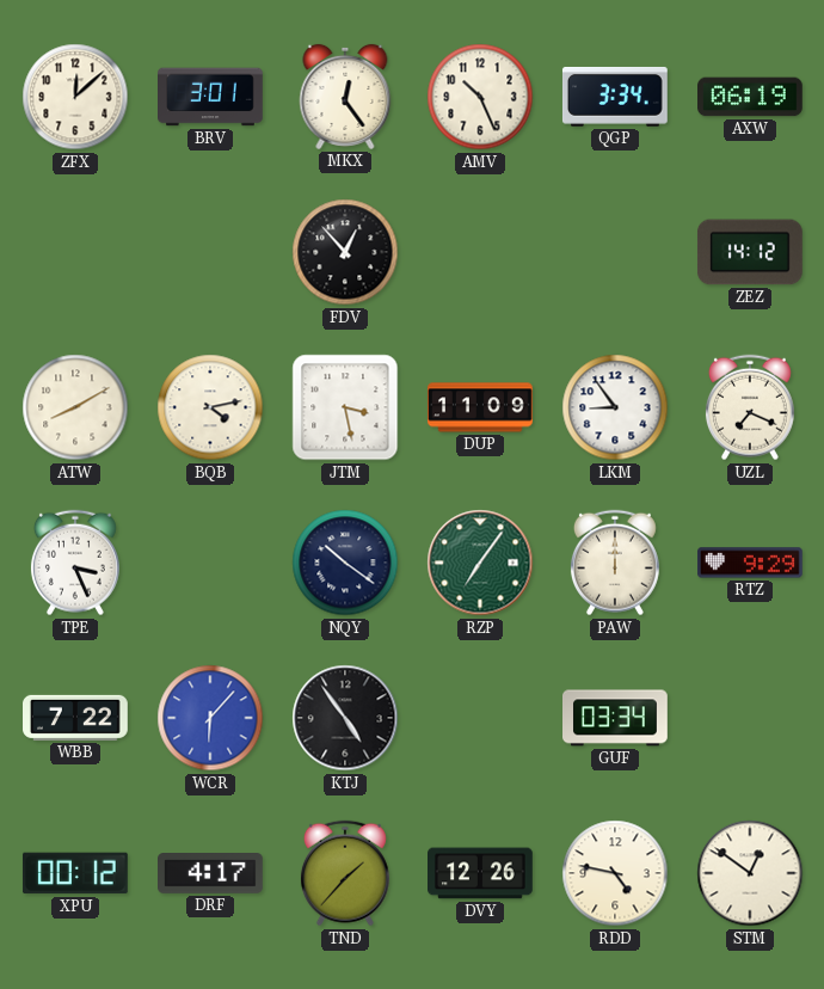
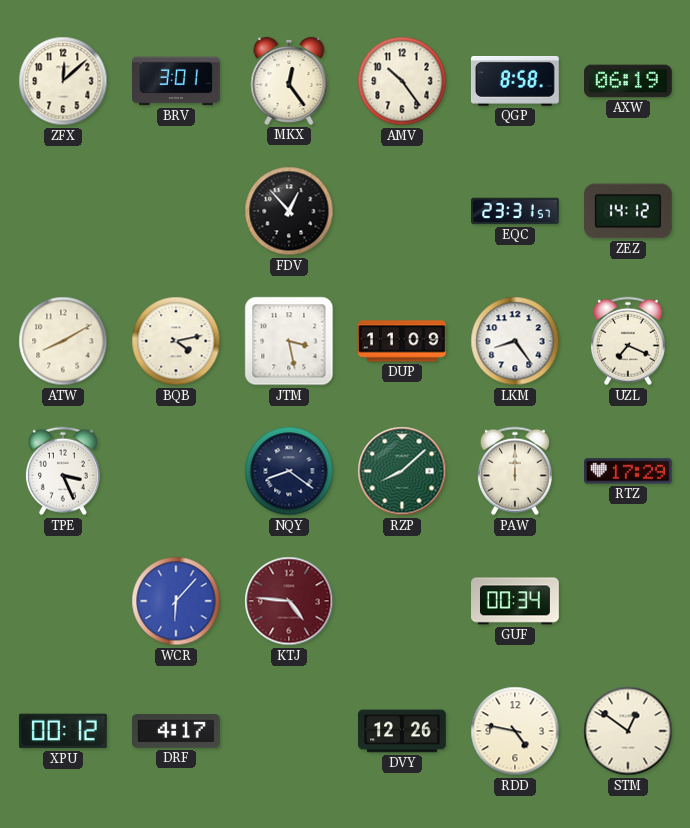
AMV: 10:26 -> 10:24
QGP: 3:34 -> 8:58
EQC: none -> 23:31
LKM: 8:54 -> 8:24
NQY: 10:21 -> 8:21
RZP: 7:06 -> 8:08
RTZ: 9:29 -> 17:29
WBB: 7:22 -> none
KTJ: 4:54 -> 4:46
KTJ dial: black -> burgundy
GUF: 03:34 -> 00:34
TND: 1:37 -> none
